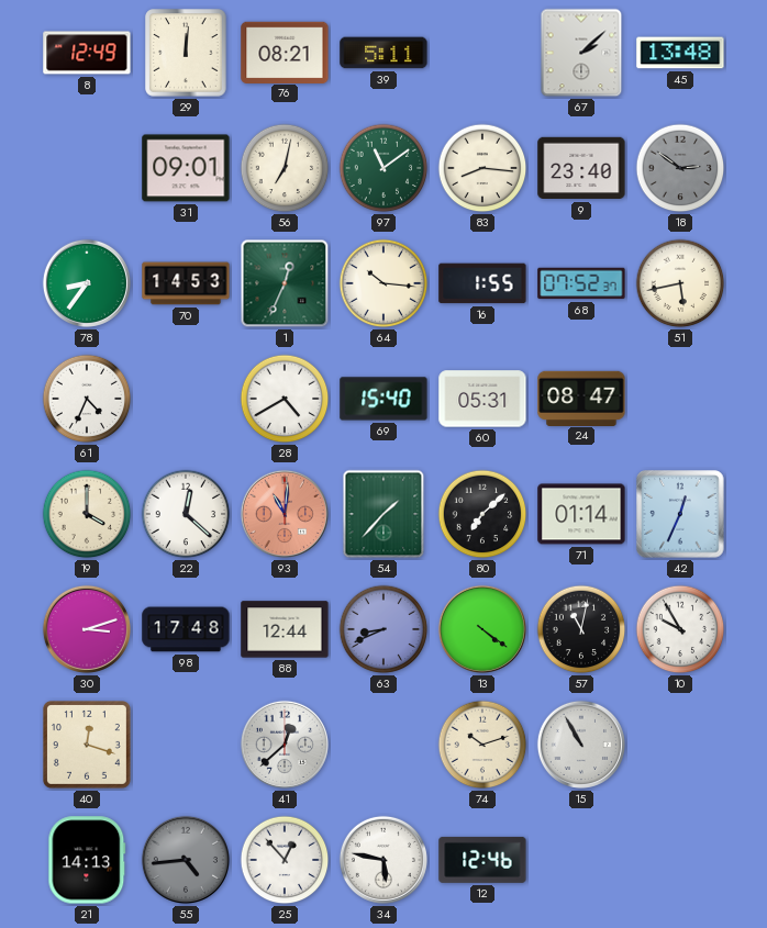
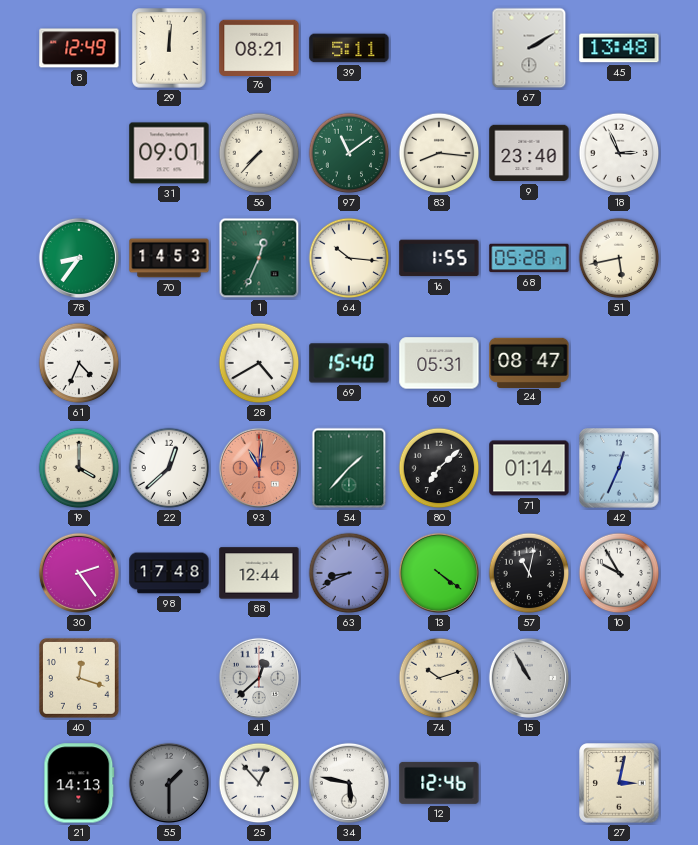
67: 2:08 -> 2:10
56: 7:02 -> 7:37
18: 2:51 -> 2:56
18 dial: grey -> white
68: 07:52 -> 05:28
22: 12:22 -> 12:38
30: 3:12 -> 2:24
55: 4:44 -> 1:30
27: none -> 3:02
